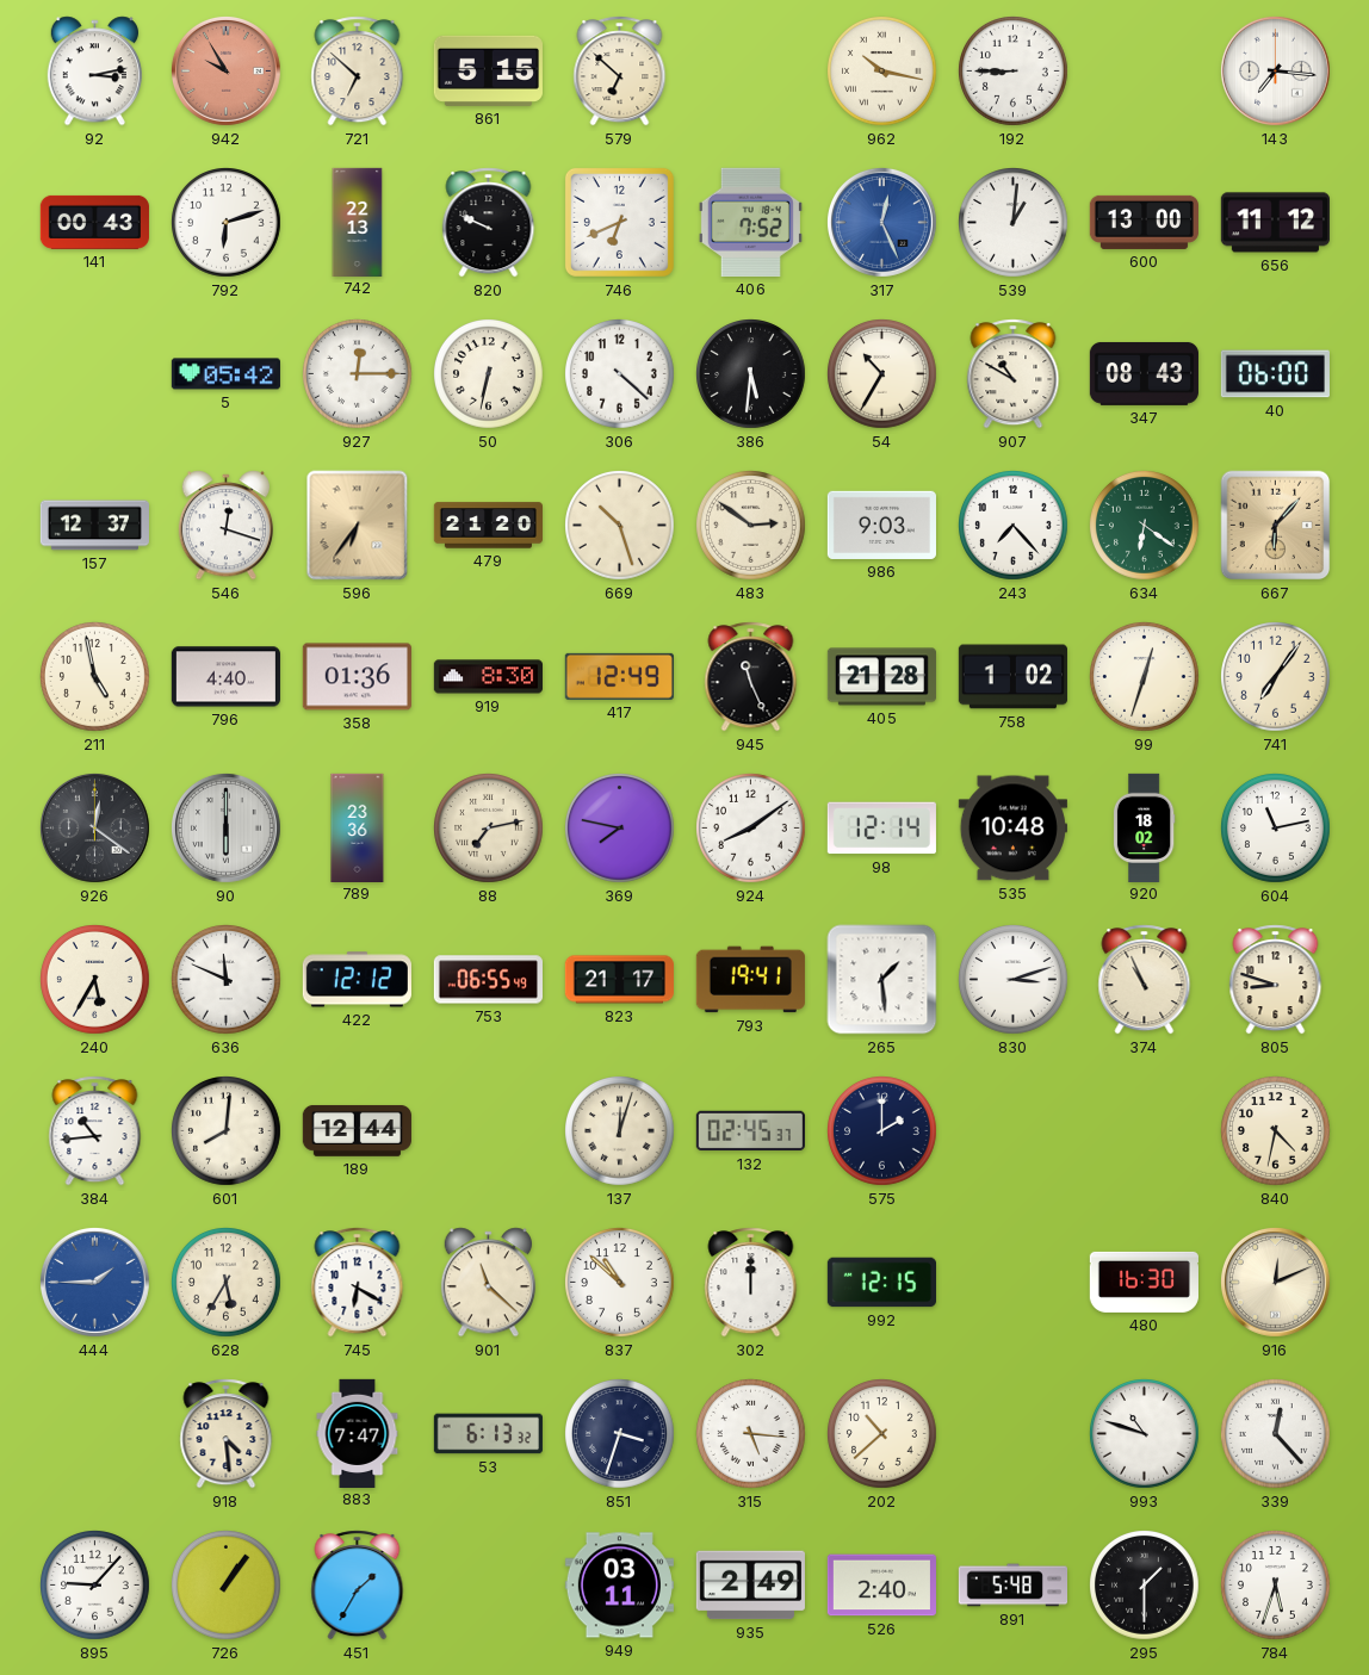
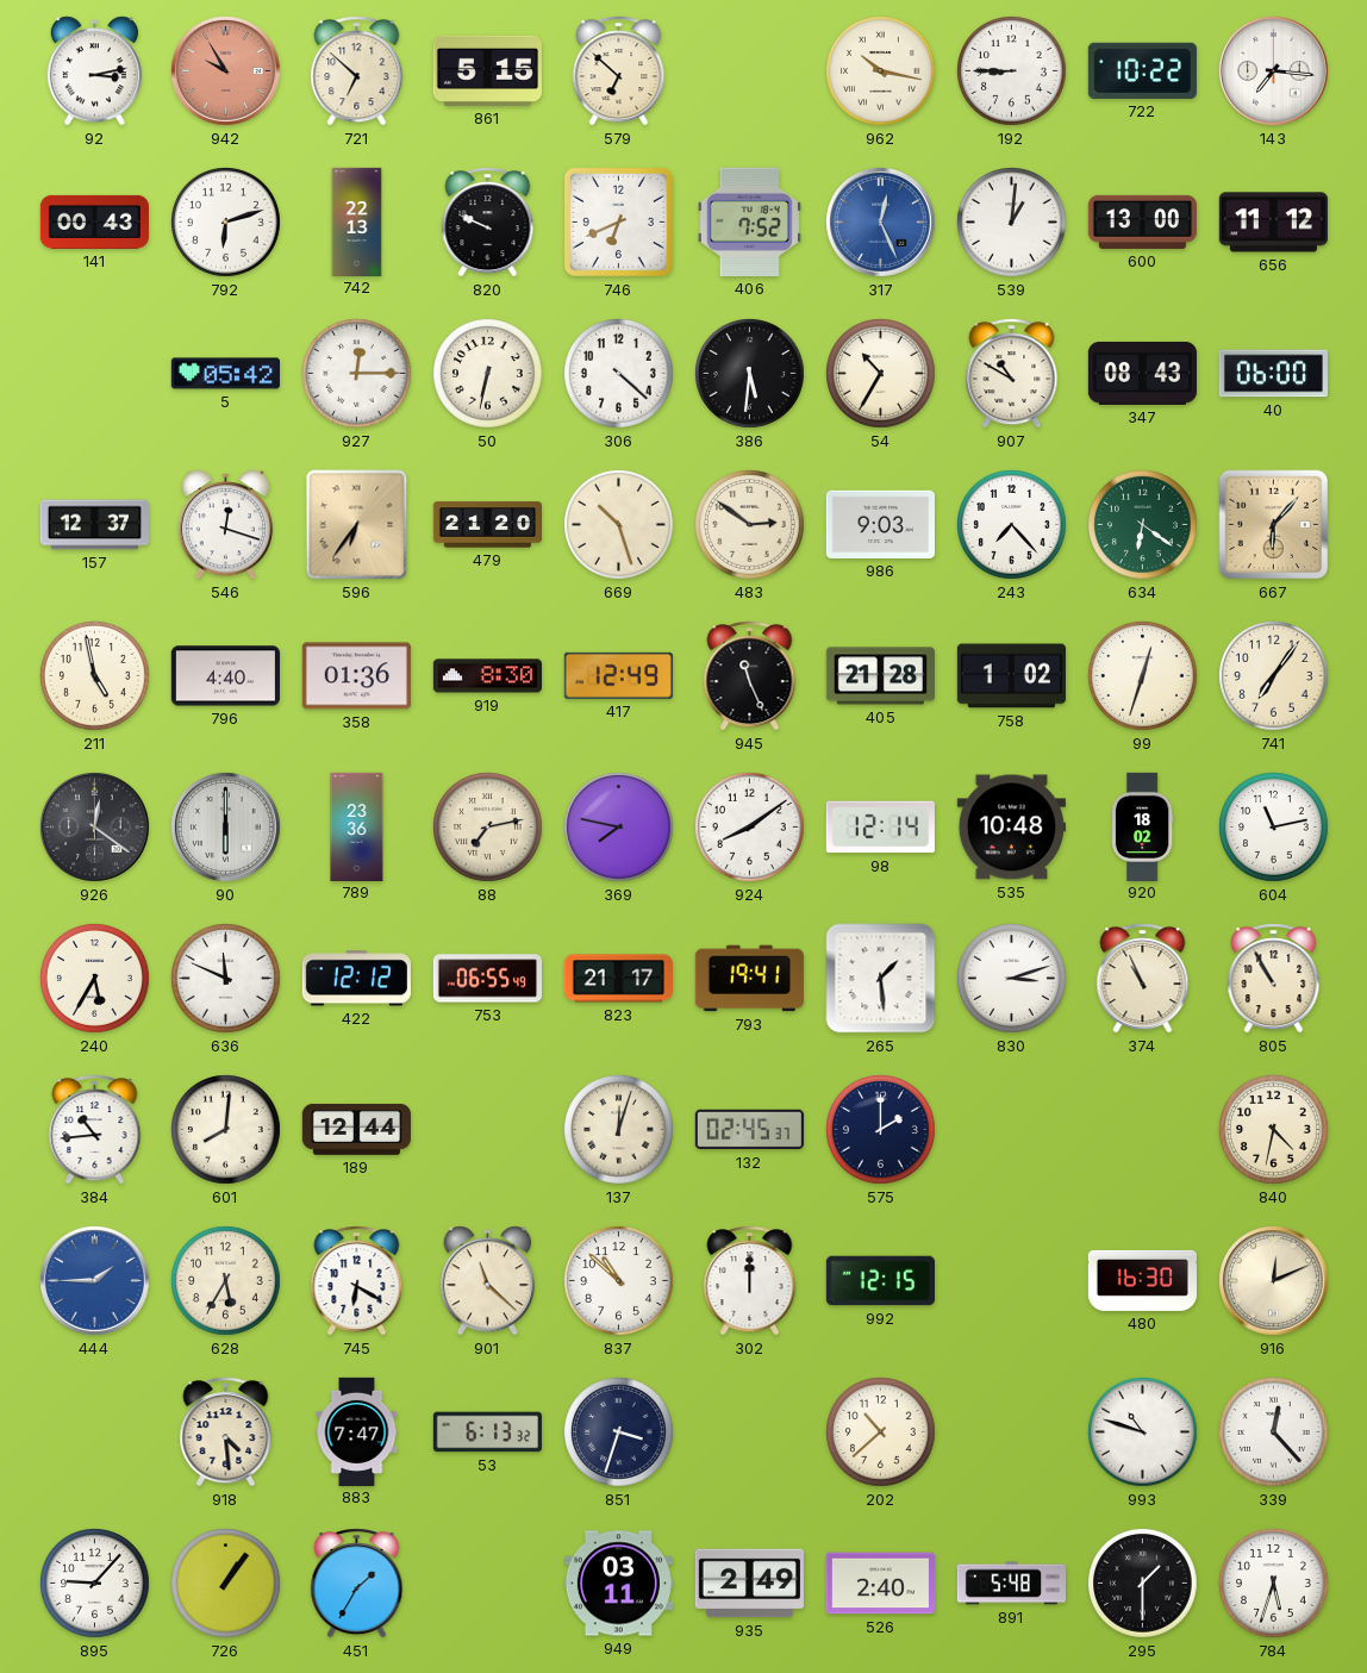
722: none -> 10:22
805: 8:48 -> 10:55
315: 5:16 -> none
